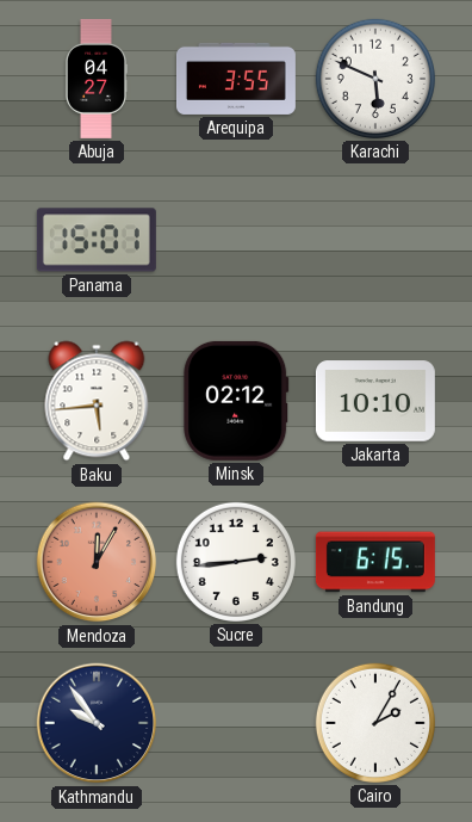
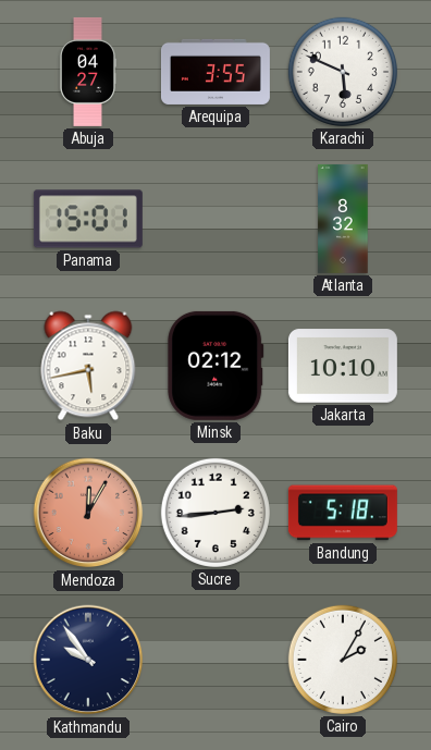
Atlanta: none -> 8:32
Baku: 5:44 -> 5:43
Bandung: 6:15 -> 5:18
